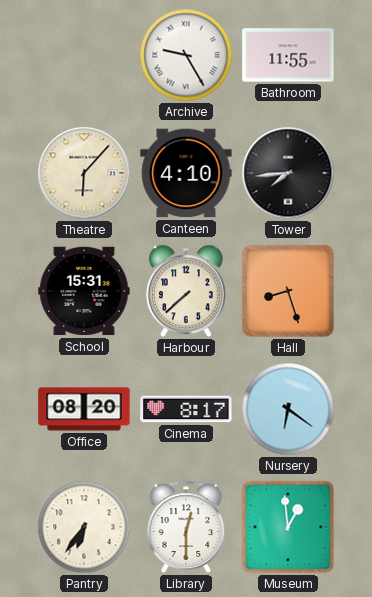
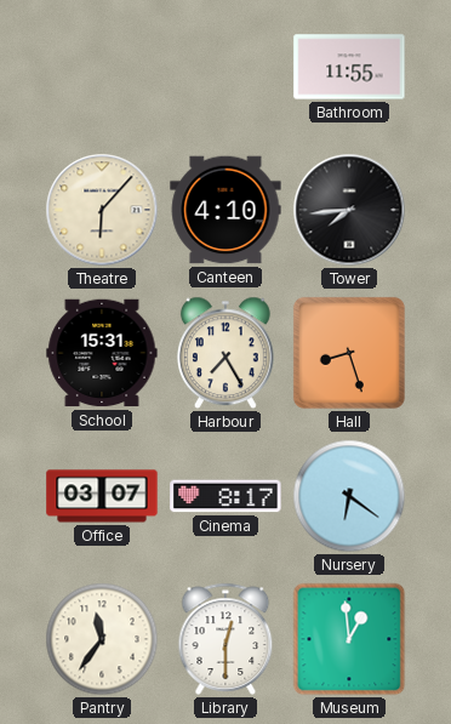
Archive: 9:25 -> none
Harbour: 7:38 -> 7:25
Office: 08:20 -> 03:07
Pantry: 6:36 -> 11:36
